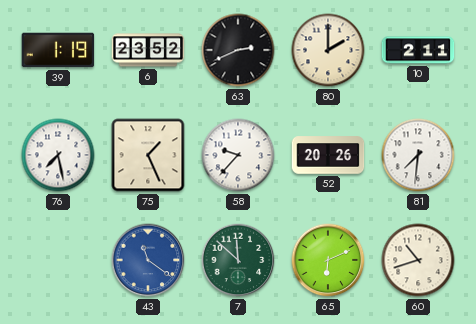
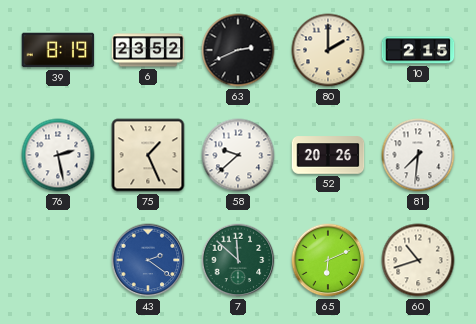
39: 1:19 -> 8:19
10: 2:11 -> 2:15
76: 7:28 -> 2:28
58: 9:37 -> 9:38
43: 11:21 -> 2:21
